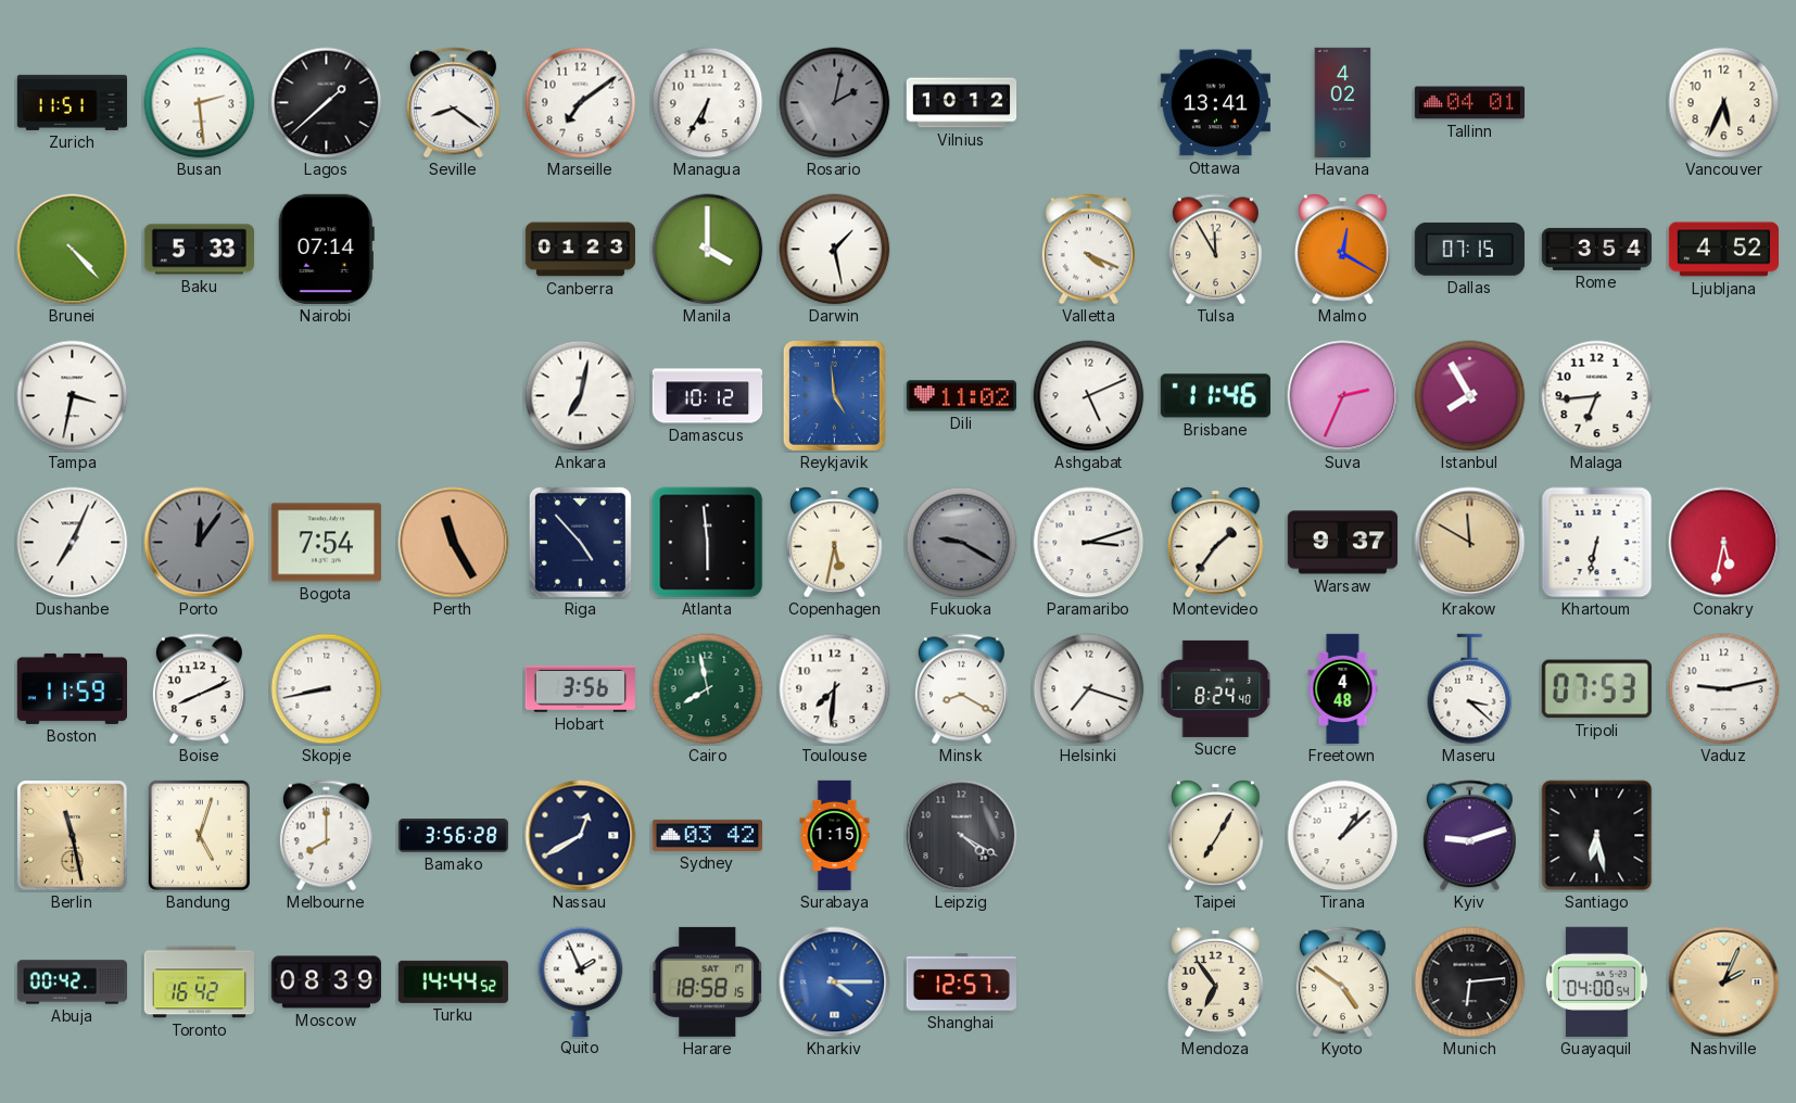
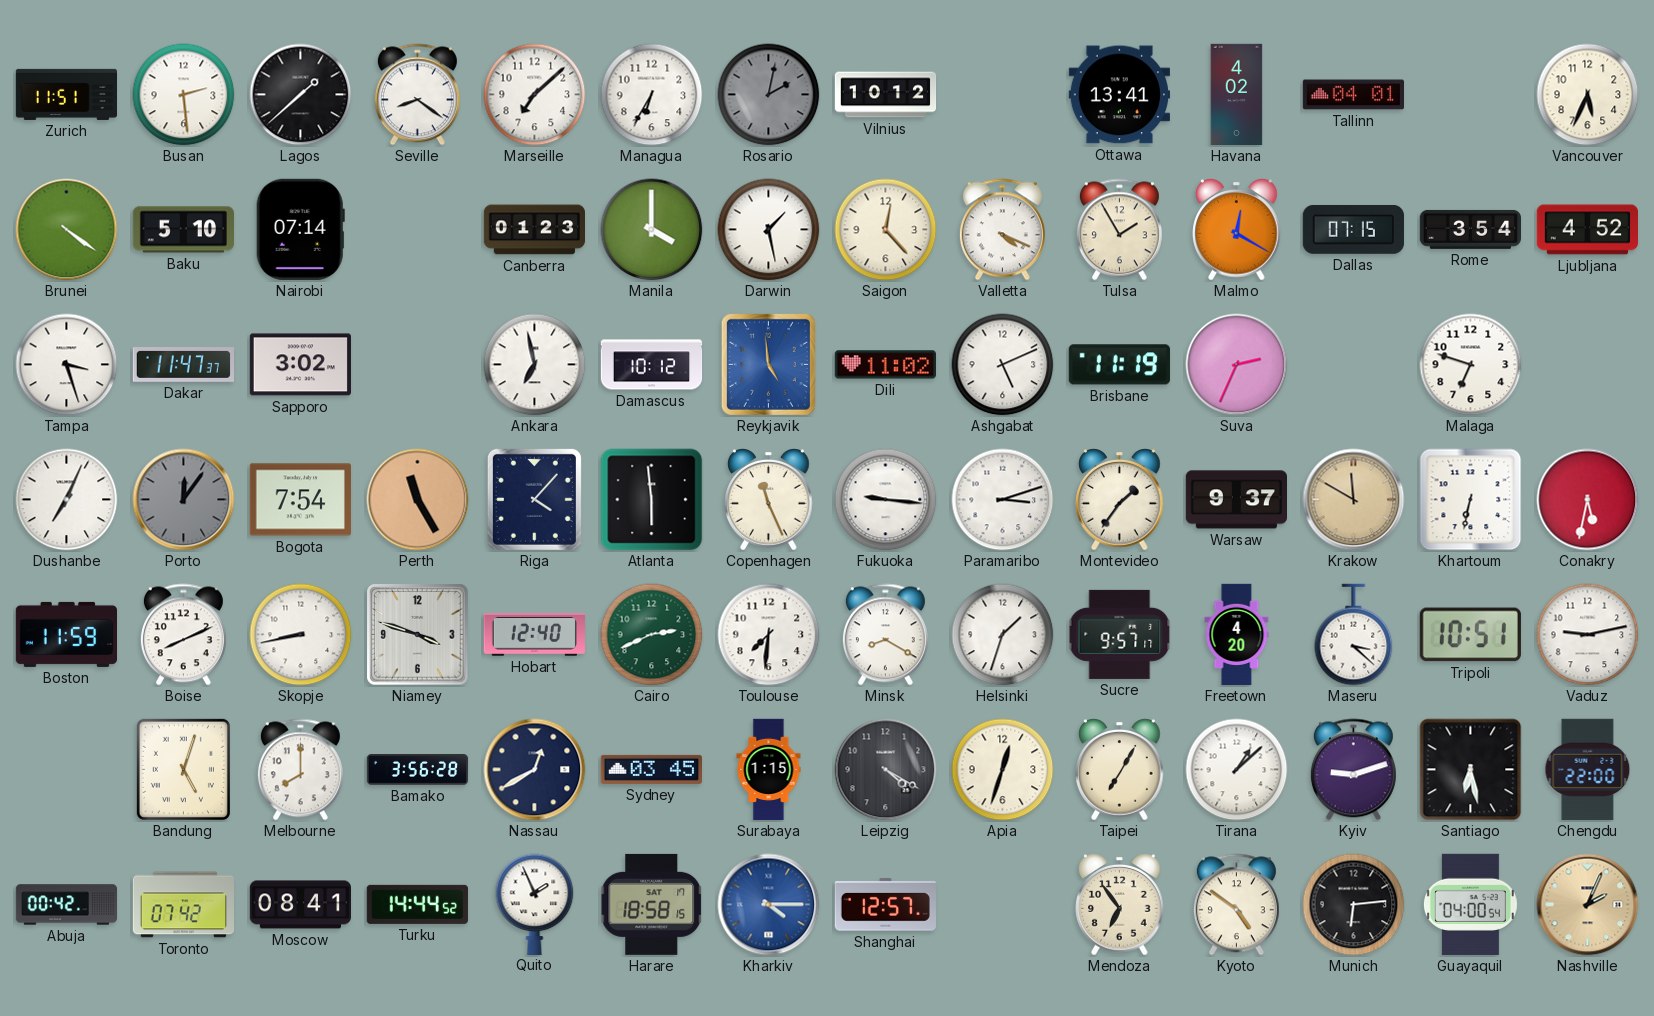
Marseille: 7:09 -> 7:08
Brunei: 4:23 -> 4:21
Baku: 5:33 -> 5:10
Saigon: none -> 12:23
Tulsa: 11:55 -> 1:55
Tampa: 3:32 -> 3:27
Dakar: none -> 11:47
Sapporo: none -> 3:02
Ankara: 7:02 -> 6:58
Brisbane: 11:46 -> 11:19
Istanbul: 7:55 -> none
Malaga: 6:44 -> 6:48
Riga: 4:53 -> 4:07
Copenhagen: 5:32 -> 11:26
Fukuoka: 9:20 -> 9:16
Fukuoka dial: grey -> white
Niamey: none -> 3:48
Hobart: 3:56 -> 12:40
Cairo: 7:58 -> 2:41
Helsinki: 7:18 -> 1:33
Sucre: 8:24 -> 9:57
Freetown: 4:48 -> 4:20
Tripoli: 07:53 -> 10:51
Berlin: 11:28 -> none
Sydney: 03:42 -> 03:45
Apia: none -> 12:33
Chengdu: none -> 22:00
Toronto: 16:42 -> 07:42
Moscow: 08:39 -> 08:41
